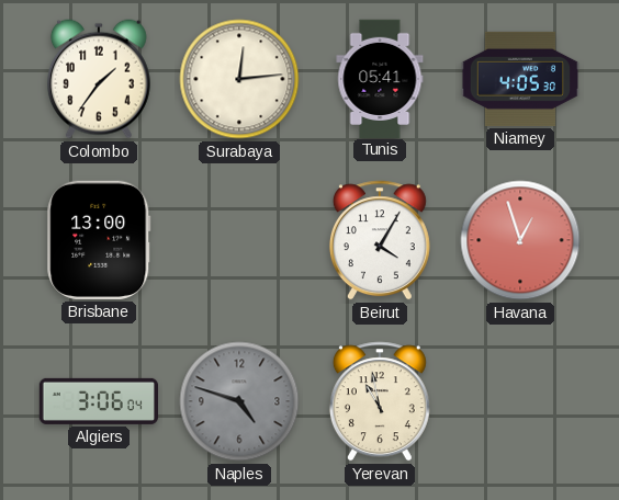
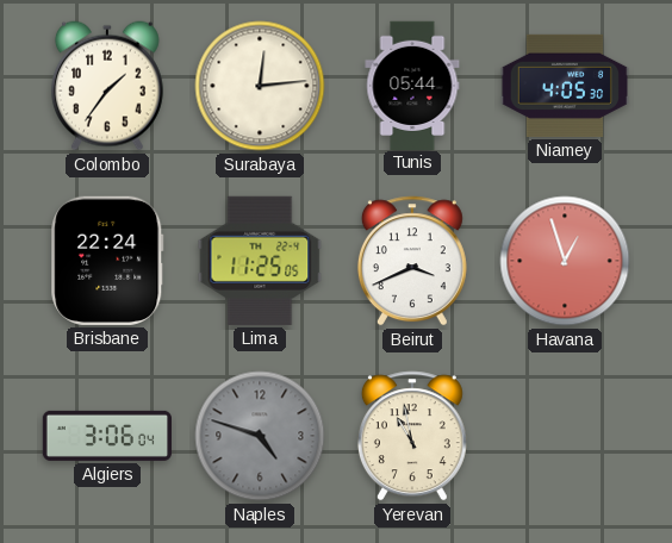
Tunis: 05:41 -> 05:44
Brisbane: 13:00 -> 22:24
Lima: none -> 11:25
Beirut: 4:05 -> 3:41
